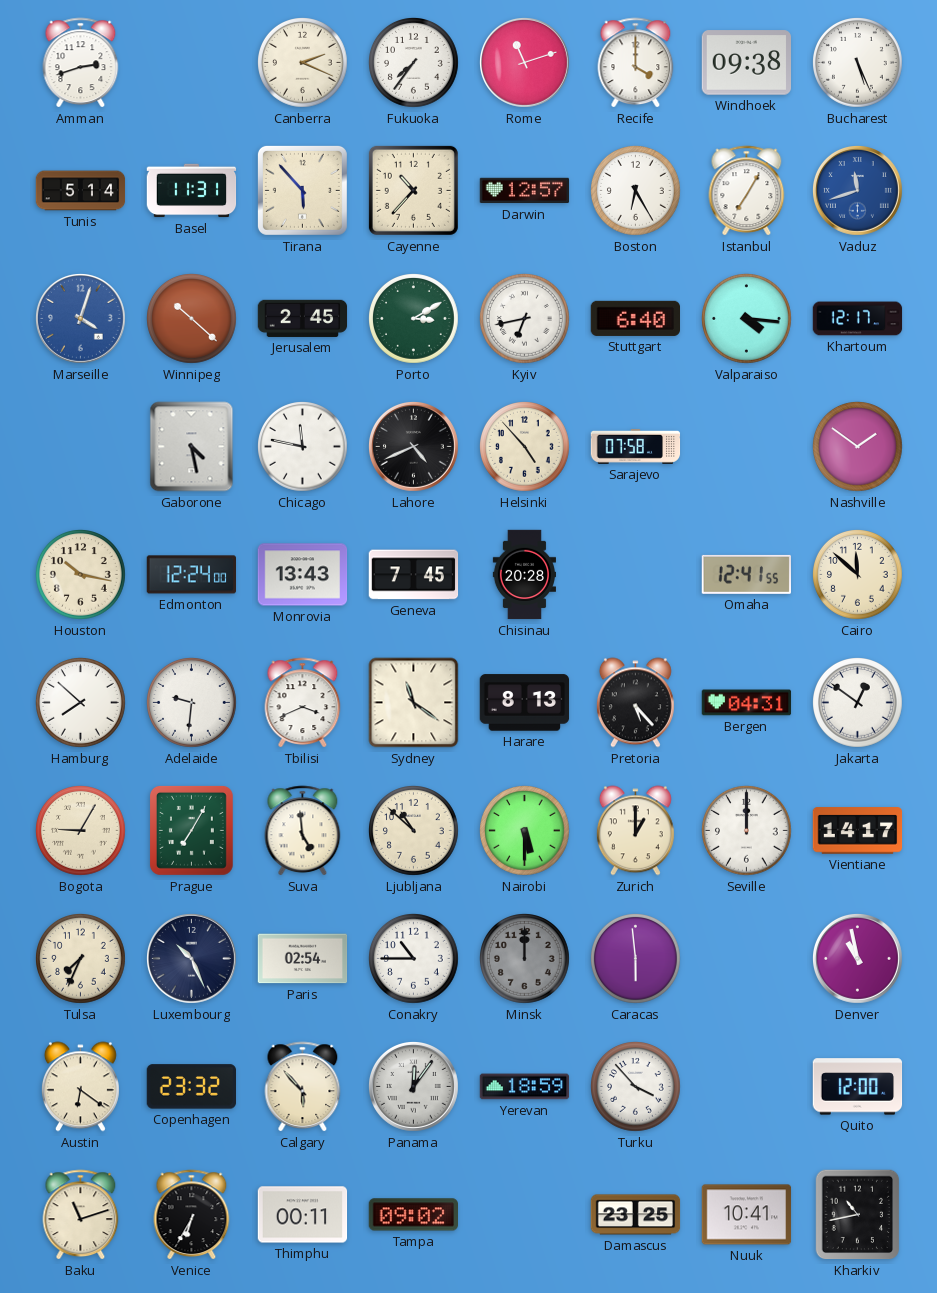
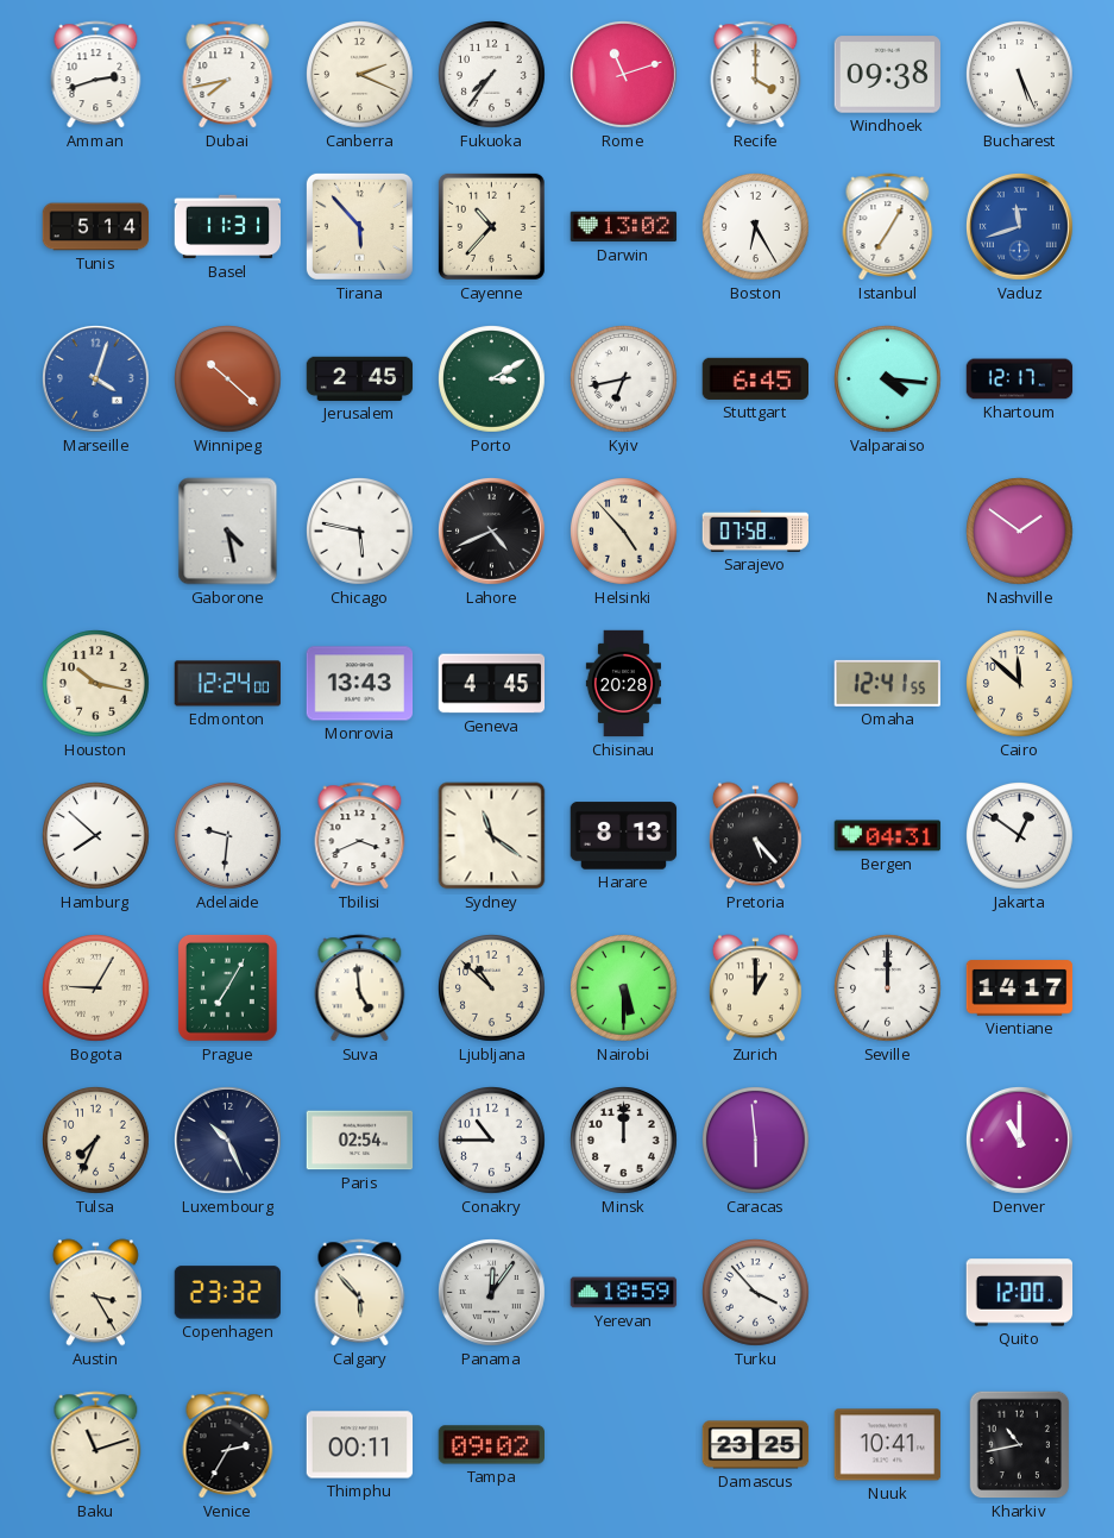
Dubai: none -> 7:43
Darwin: 12:57 -> 13:02
Stuttgart: 6:40 -> 6:45
Chicago: 11:47 -> 5:47
Geneva: 7:45 -> 4:45
Minsk dial: grey -> white
Denver: 10:58 -> 11:00
Austin: 6:21 -> 3:25
Venice: 6:35 -> 2:35
